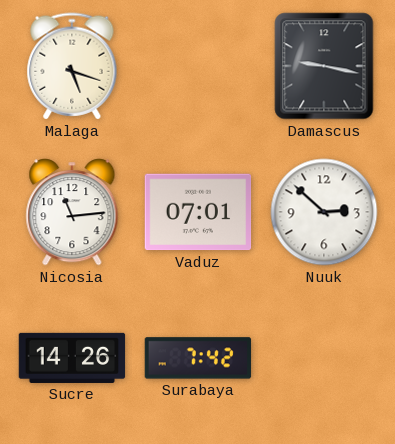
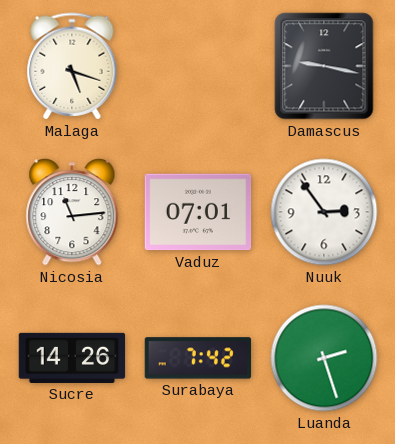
Nuuk: 2:52 -> 2:54
Luanda: none -> 2:27
